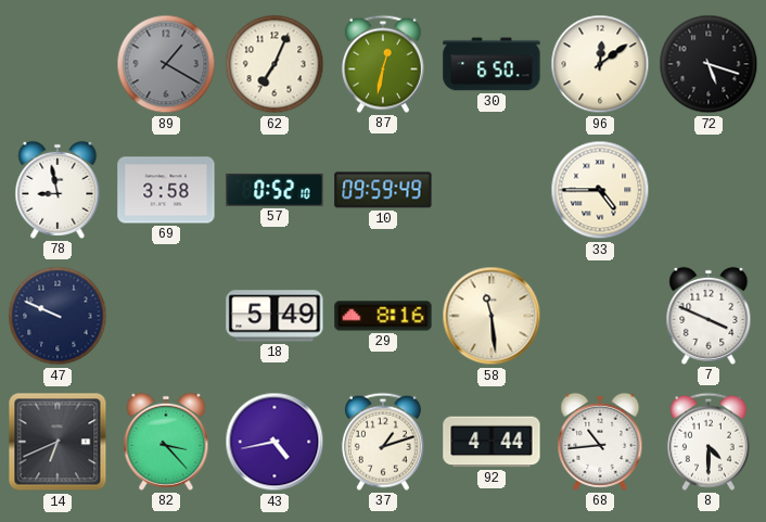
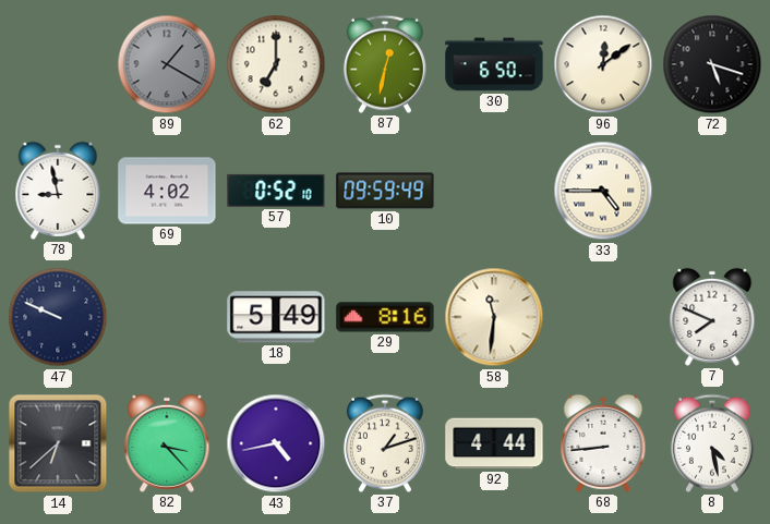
62: 7:04 -> 7:00
69: 3:58 -> 4:02
58: 11:29 -> 11:31
7: 3:49 -> 7:49
14: 6:41 -> 6:38
68: 10:44 -> 8:44
8: 4:30 -> 4:28
